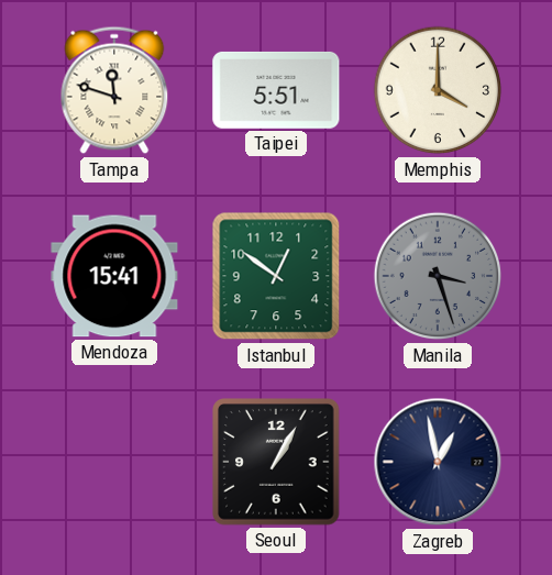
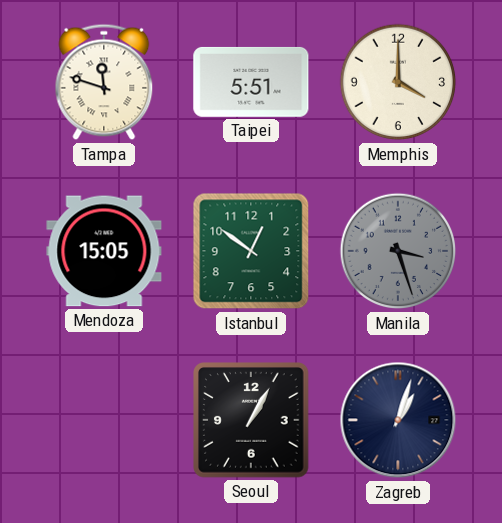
Mendoza: 15:41 -> 15:05
Zagreb: 12:58 -> 1:03
